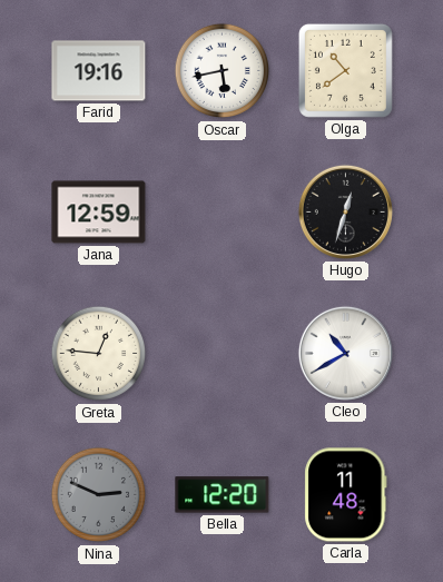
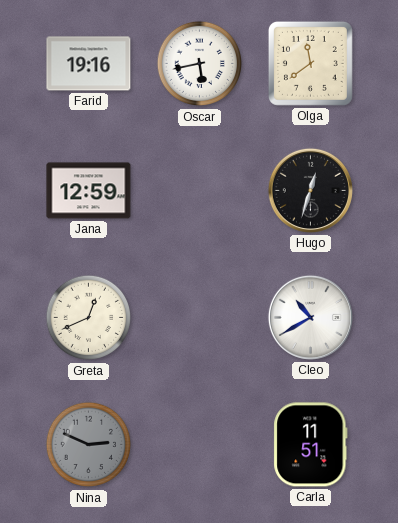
Olga: 10:39 -> 11:39
Greta: 12:46 -> 12:41
Bella: 12:20 -> none
Carla: 11:48 -> 11:51
